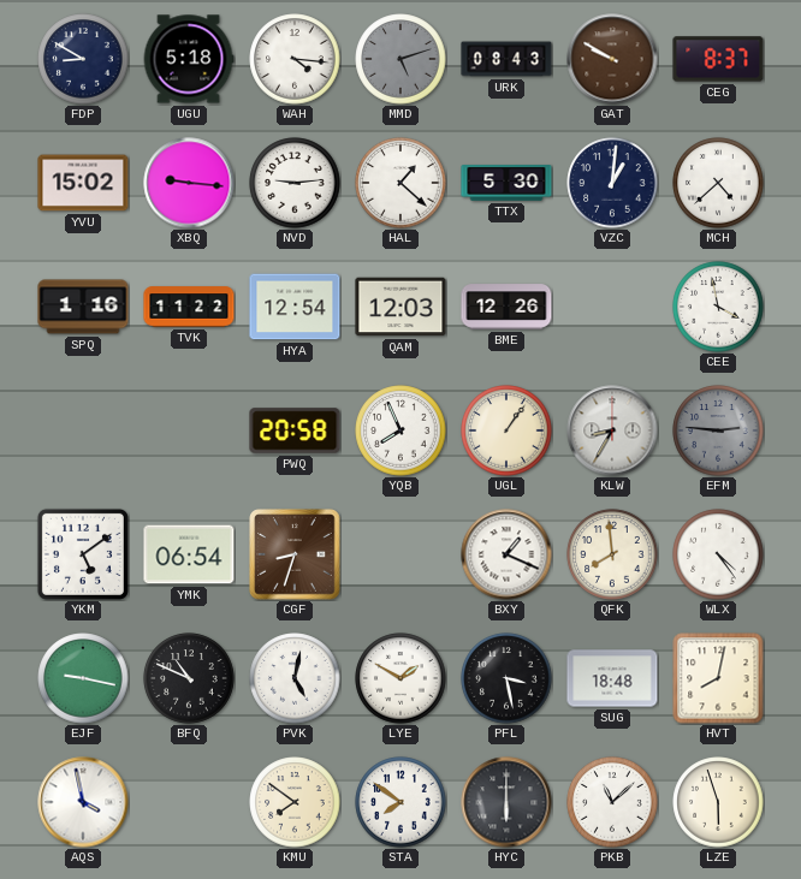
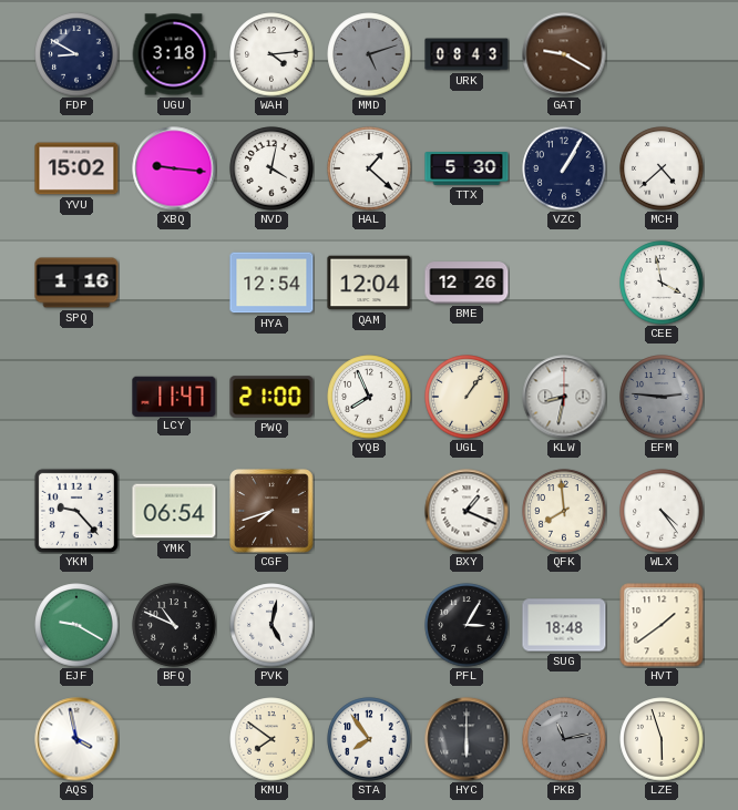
UGU: 5:18 -> 3:18
WAH: 4:16 -> 4:14
GAT: 9:50 -> 9:20
CEG: 8:37 -> none
NVD: 9:14 -> 4:02
VZC: 1:01 -> 1:05
TVK: 11:22 -> none
QAM: 12:03 -> 12:04
LCY: none -> 11:47
PWQ: 20:58 -> 21:00
KLW: 8:35 -> 8:32
YKM: 5:09 -> 9:23
CGF: 8:33 -> 7:42
EJF: 9:17 -> 9:20
LYE: 1:50 -> none
PFL: 3:28 -> 3:05
HVT: 8:02 -> 1:39
STA: 7:51 -> 7:54
PKB: 11:08 -> 11:13
PKB dial: white -> grey
